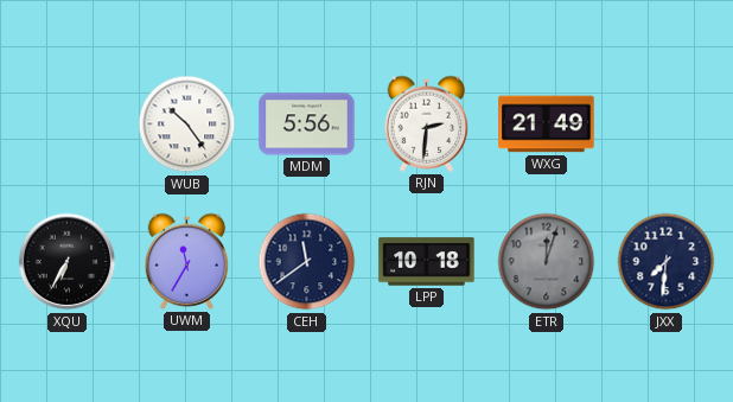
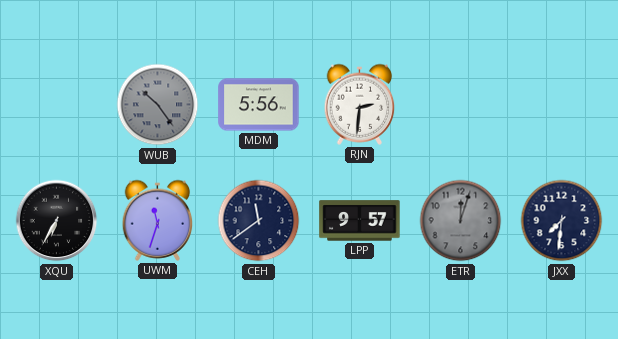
WUB dial: white -> grey
WXG: 21:49 -> none
UWM: 11:35 -> 11:33
LPP: 10:18 -> 9:57
